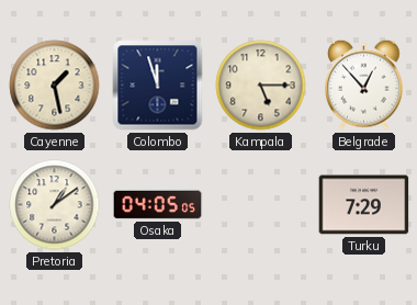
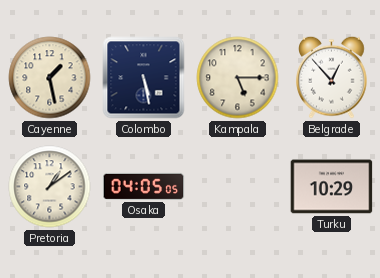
Colombo: 11:57 -> 5:28
Turku: 7:29 -> 10:29
